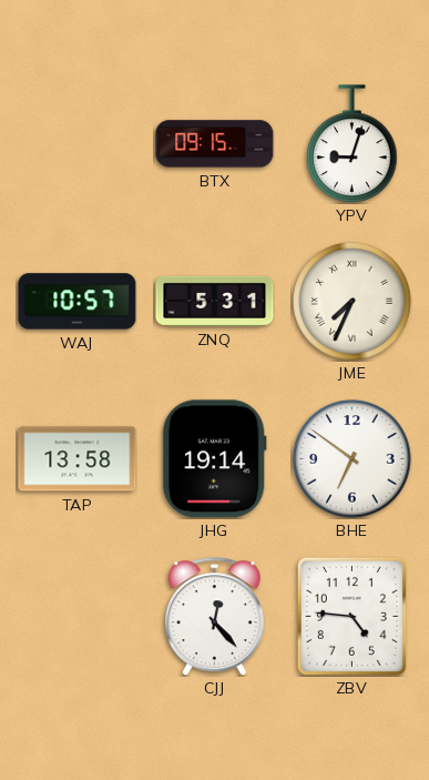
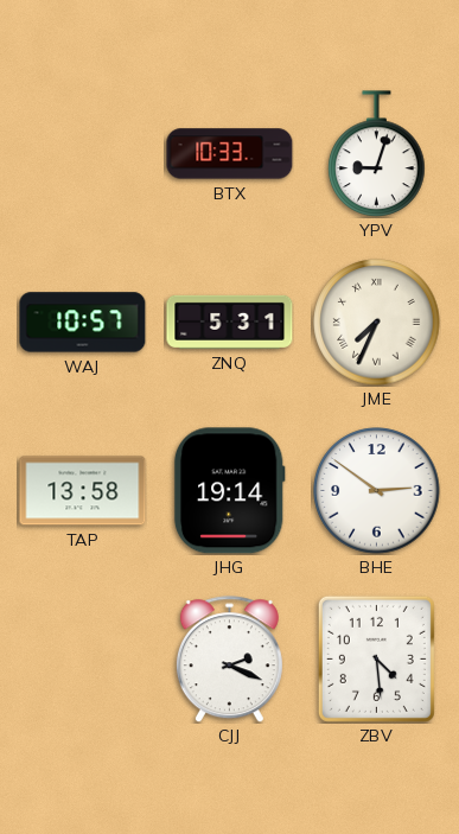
BTX: 09:15 -> 10:33
BHE: 6:51 -> 2:51
CJJ: 12:23 -> 2:19
ZBV: 4:46 -> 4:29
